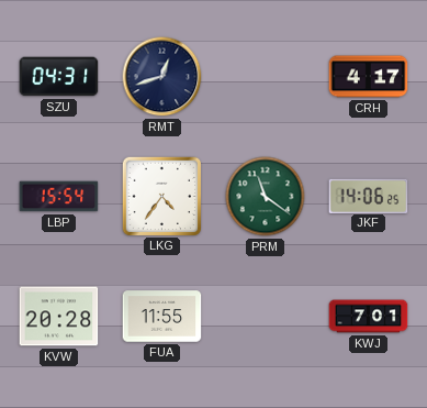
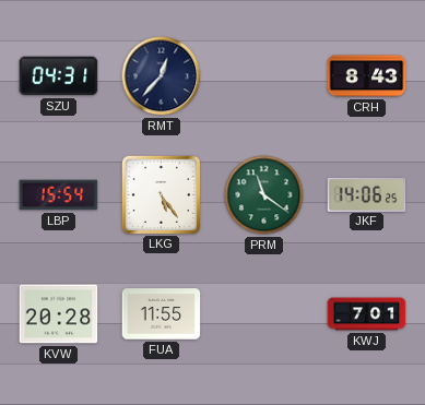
RMT: 12:42 -> 12:37
CRH: 4:17 -> 8:43
LKG: 4:36 -> 5:24
